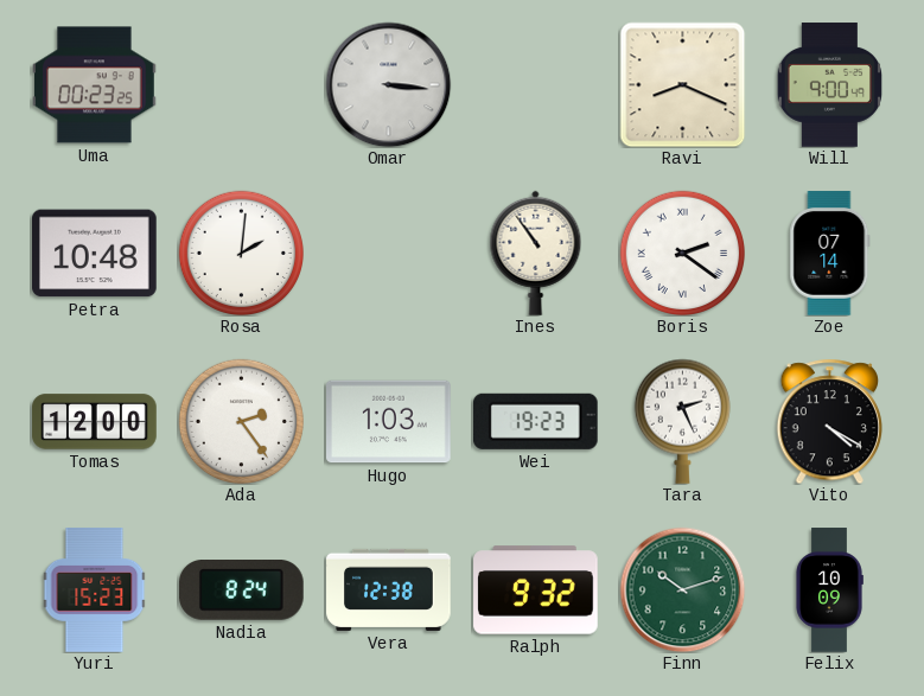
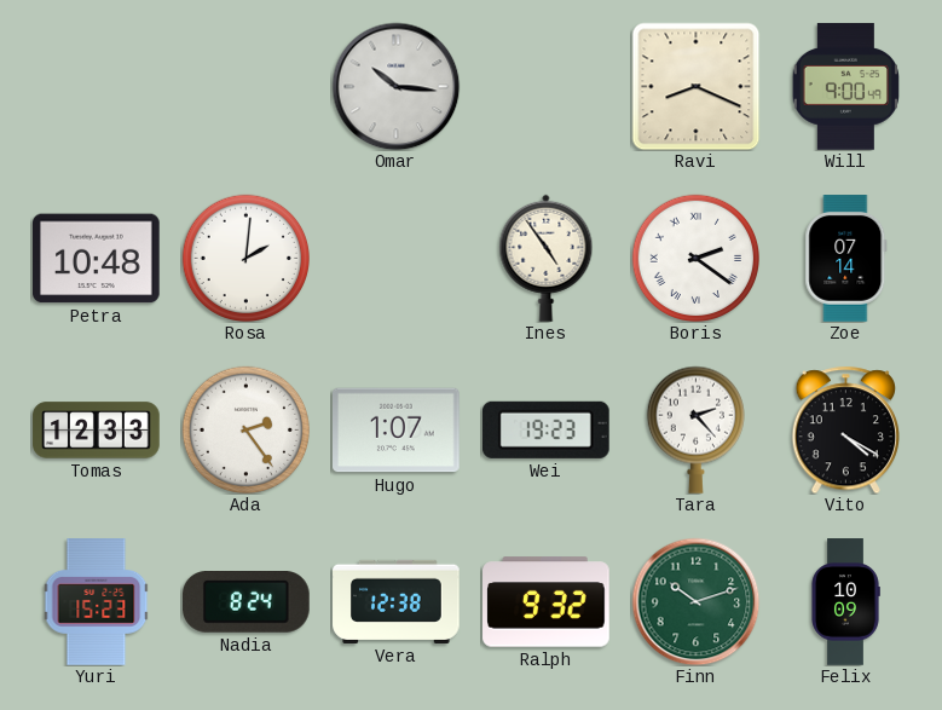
Uma: 00:23 -> none
Omar: 3:16 -> 10:16
Ines: 10:54 -> 4:54
Tomas: 12:00 -> 12:33
Hugo: 1:03 -> 1:07
Tara: 2:26 -> 2:23
